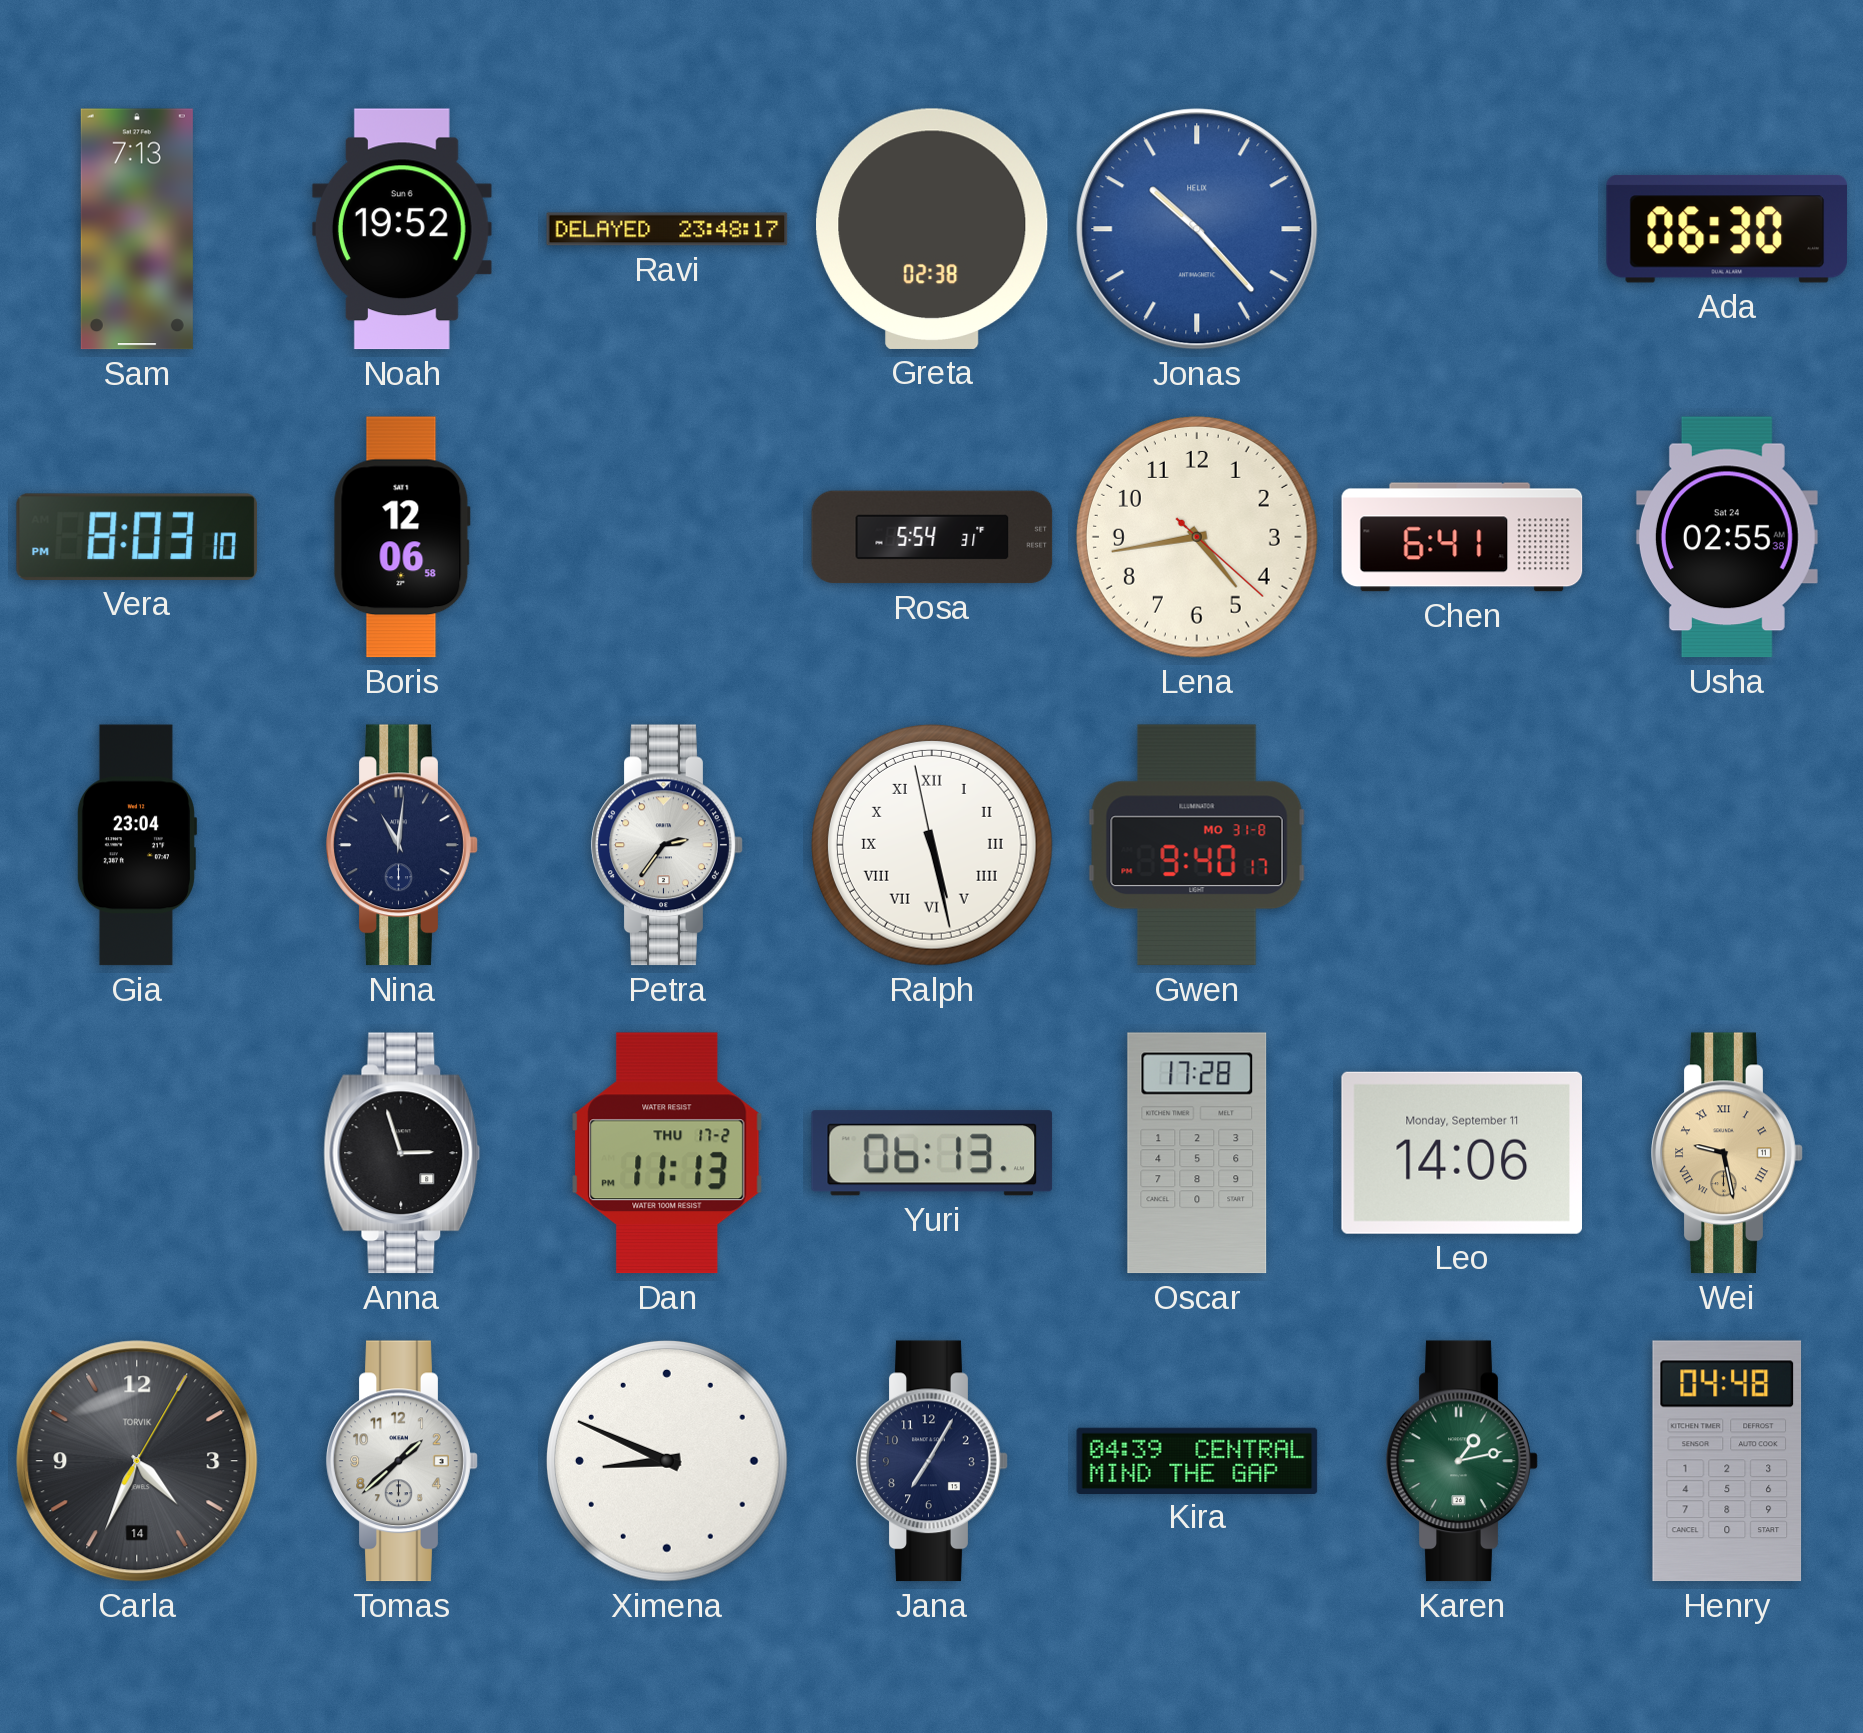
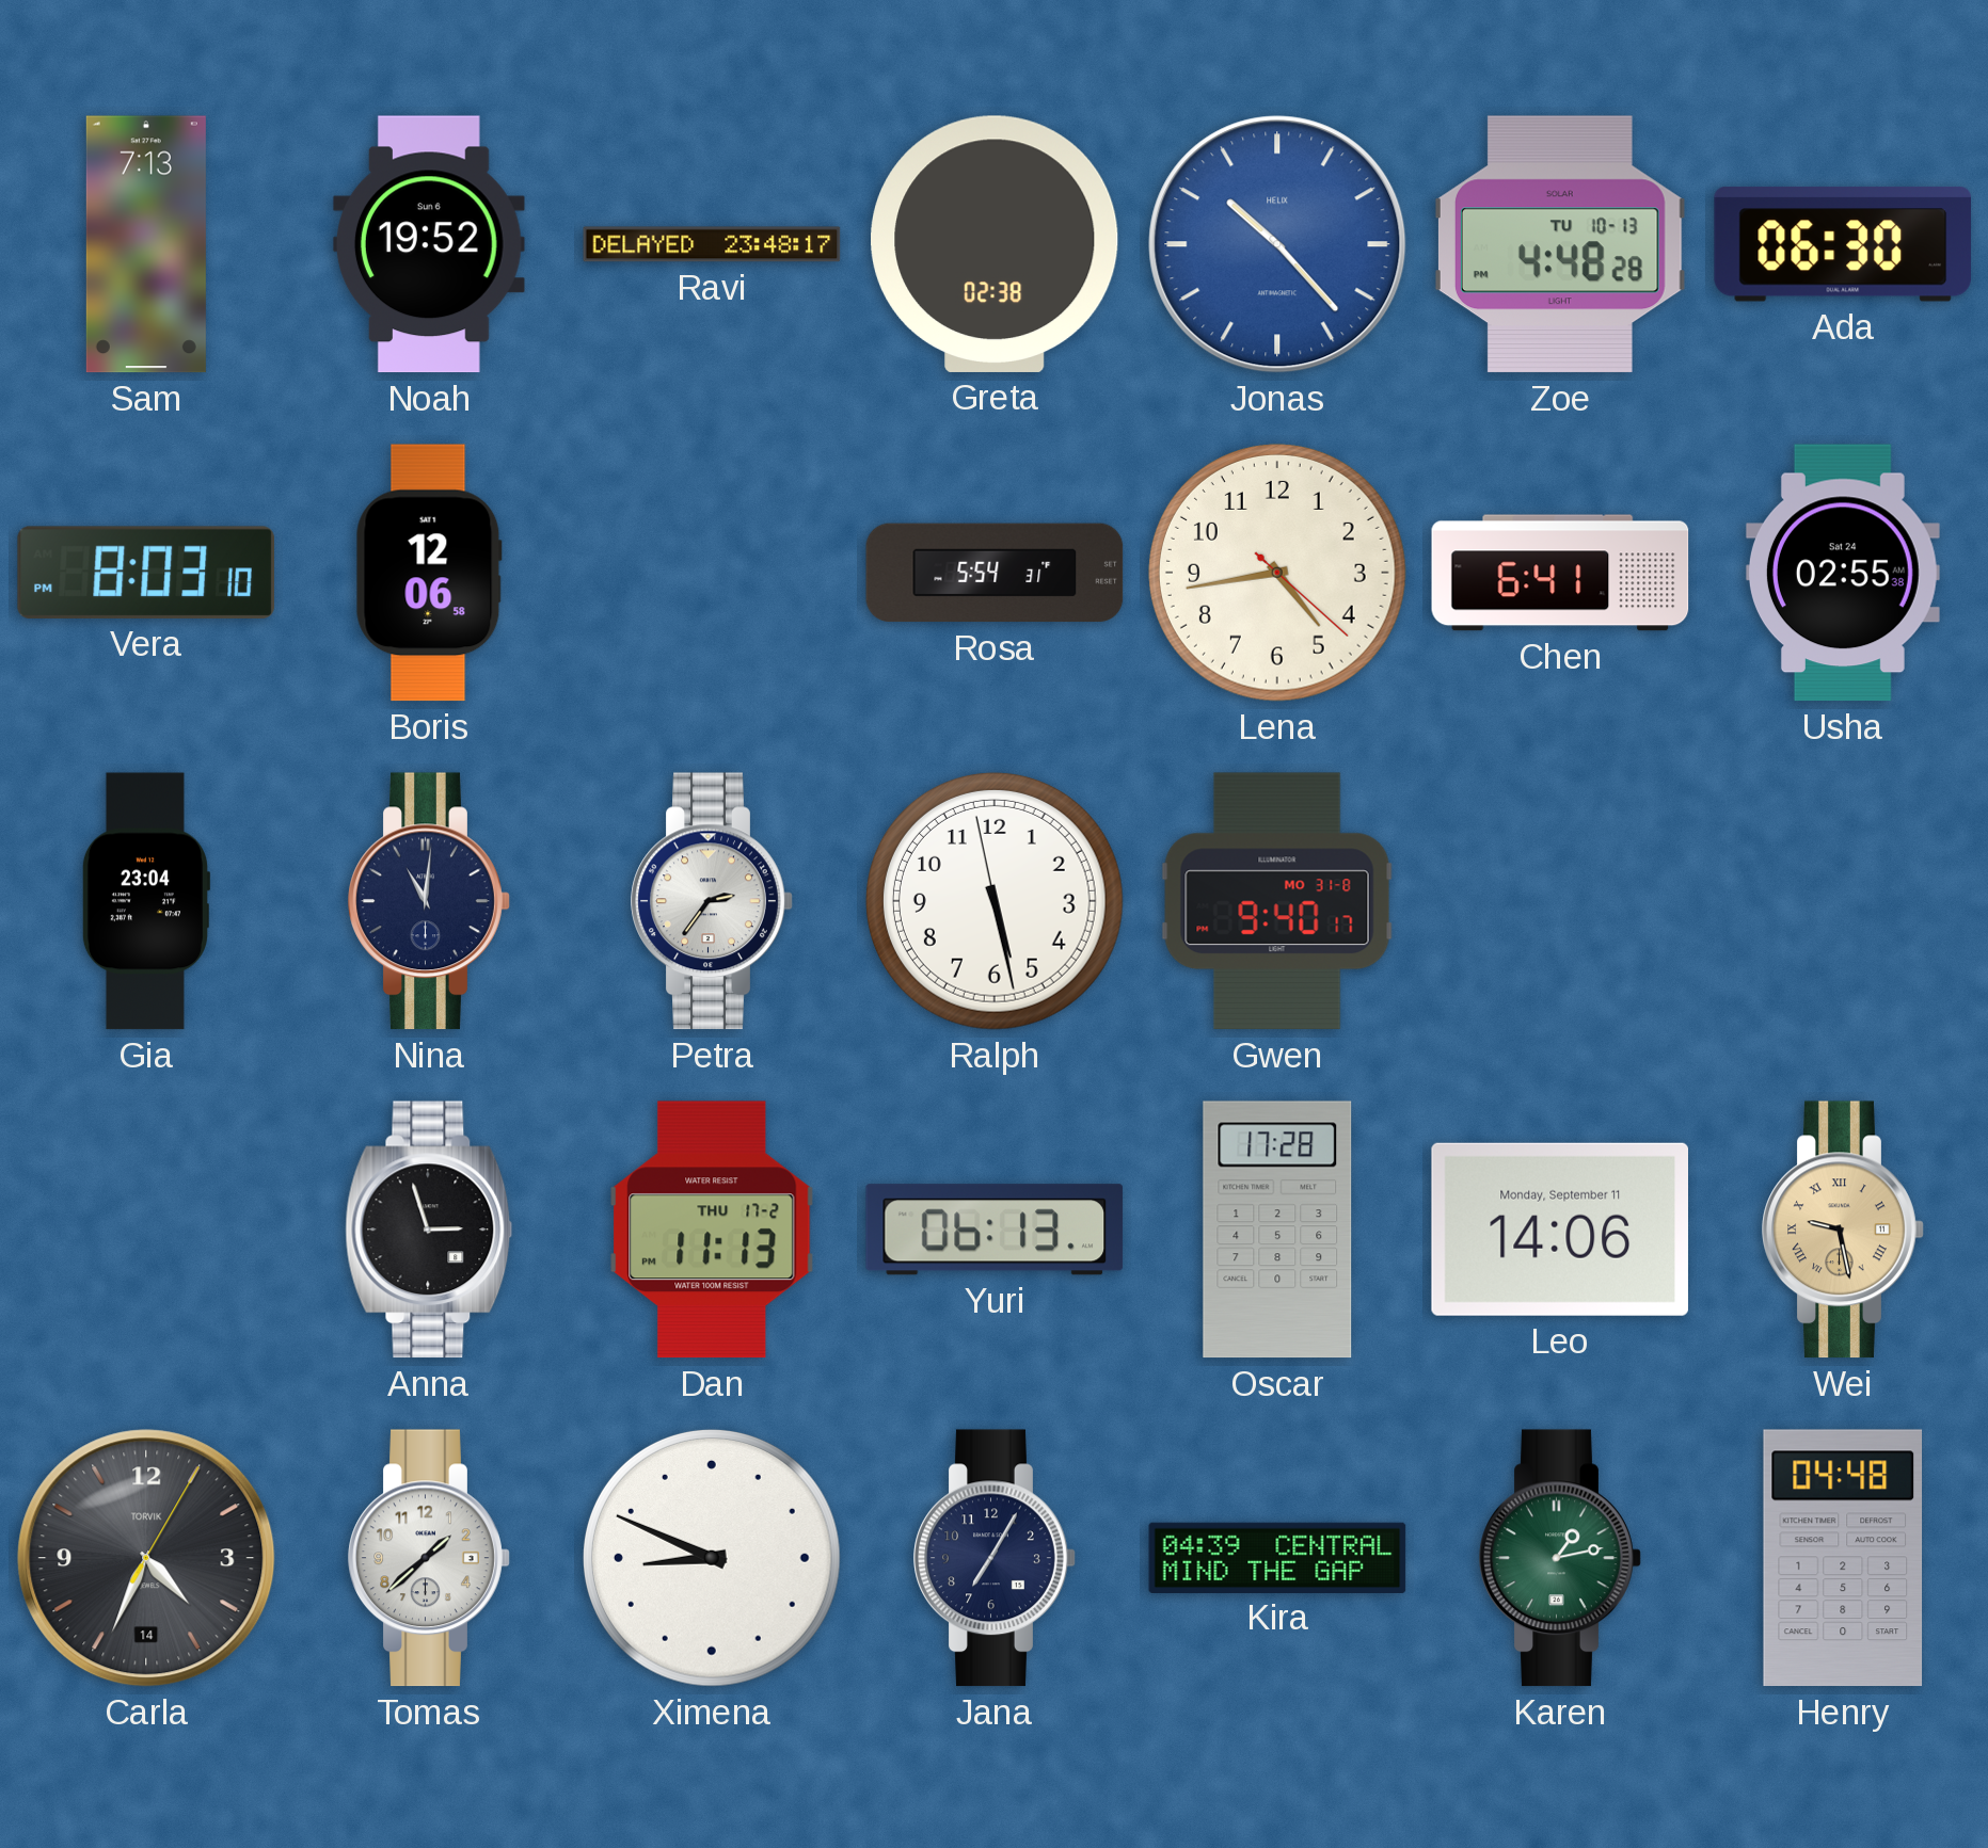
Zoe: none -> 4:48
Ralph numerals: Roman -> Arabic
